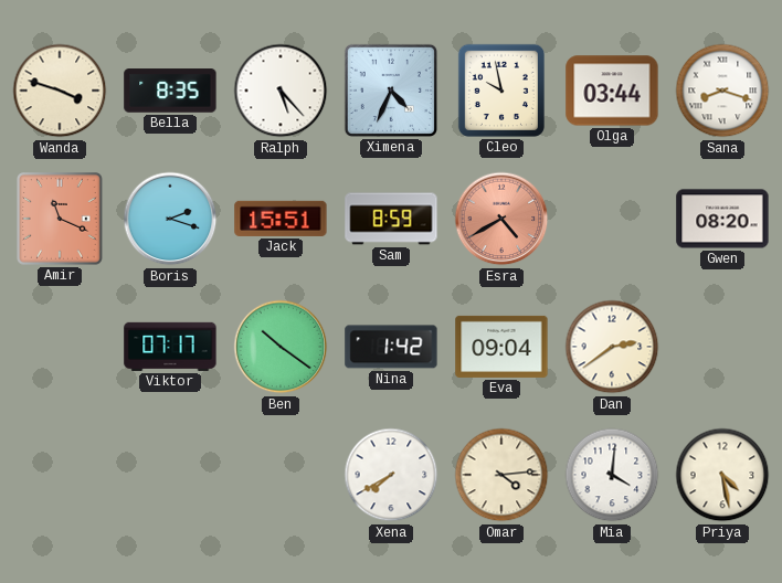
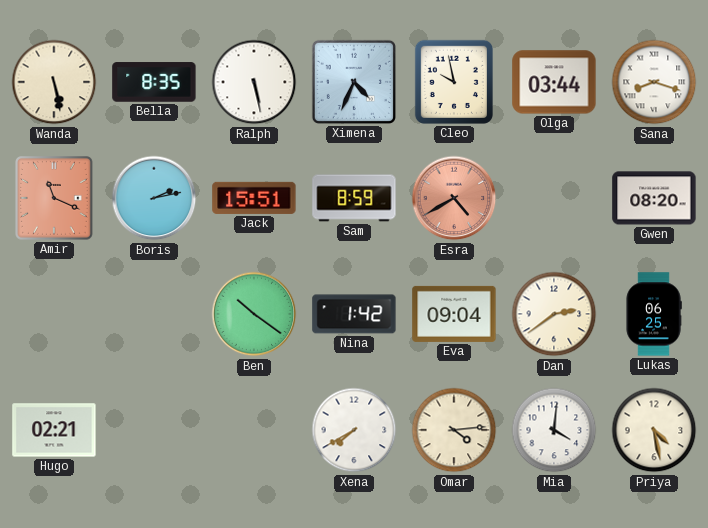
Wanda: 3:48 -> 5:28
Ralph: 5:23 -> 5:28
Boris: 2:18 -> 2:13
Viktor: 07:17 -> none
Lukas: none -> 06:25
Hugo: none -> 02:21
